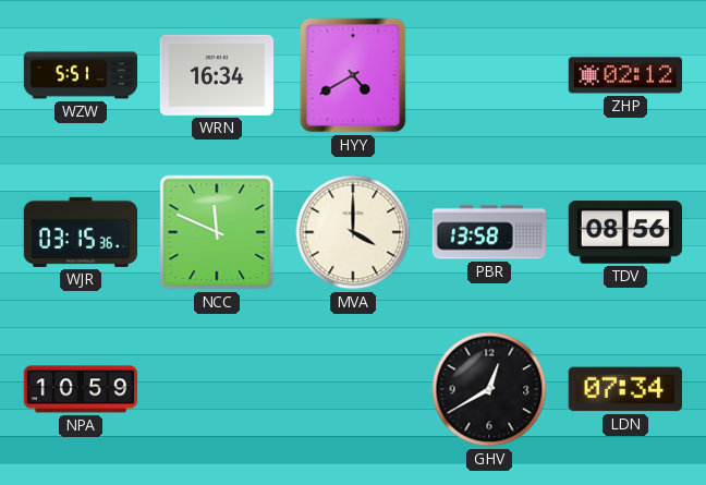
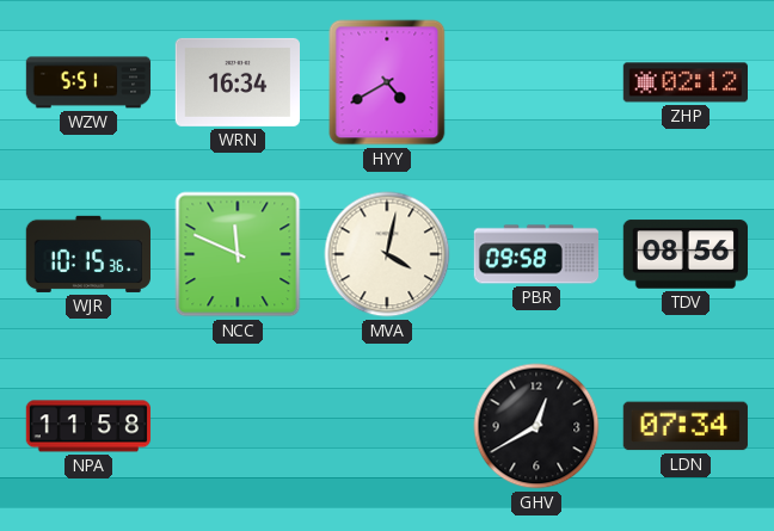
WJR: 03:15 -> 10:15
MVA: 4:00 -> 4:02
PBR: 13:58 -> 09:58
NPA: 10:59 -> 11:58
